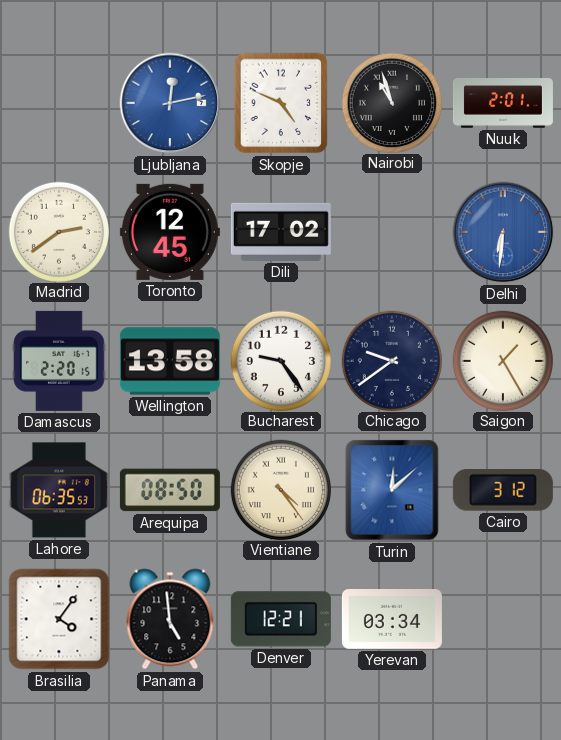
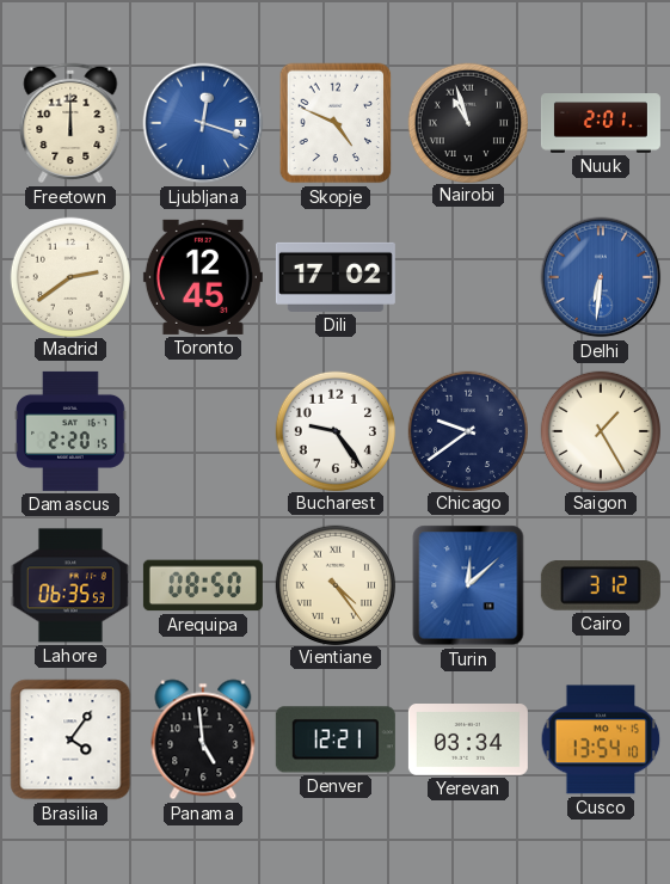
Freetown: none -> 12:00
Ljubljana: 12:13 -> 12:18
Wellington: 13:58 -> none
Cusco: none -> 13:54
